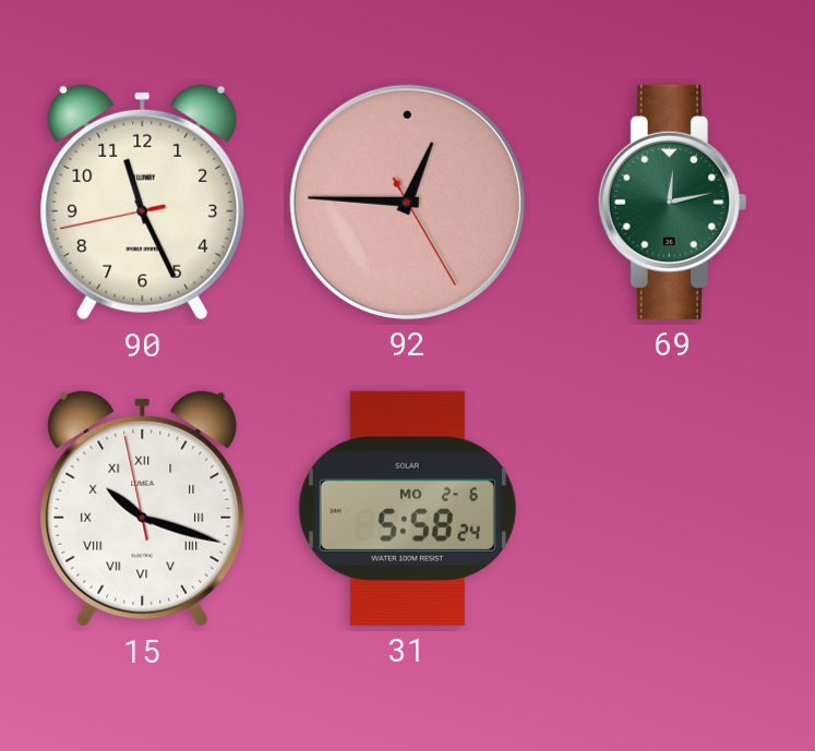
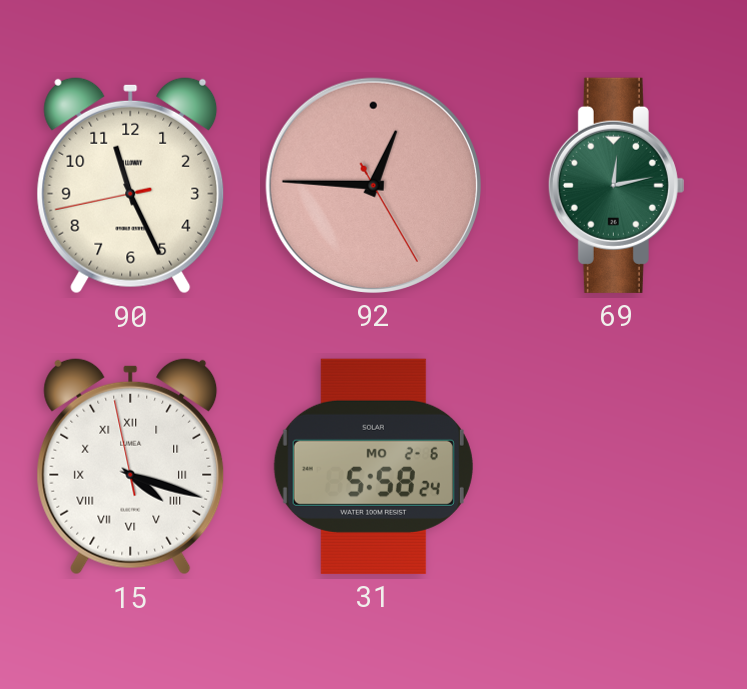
15: 10:17 -> 4:17
